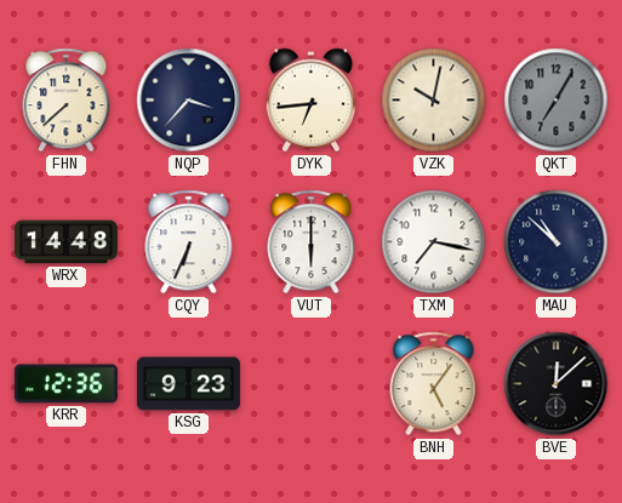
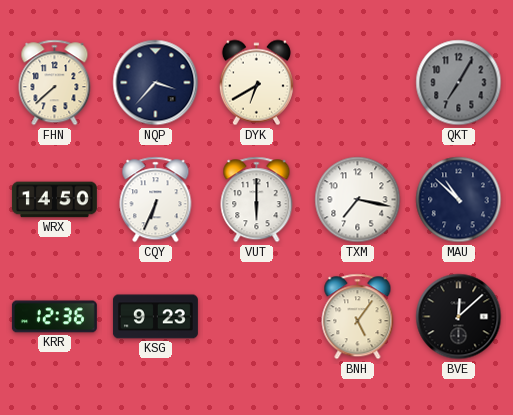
DYK: 6:44 -> 6:40
VZK: 10:02 -> none
WRX: 14:48 -> 14:50
